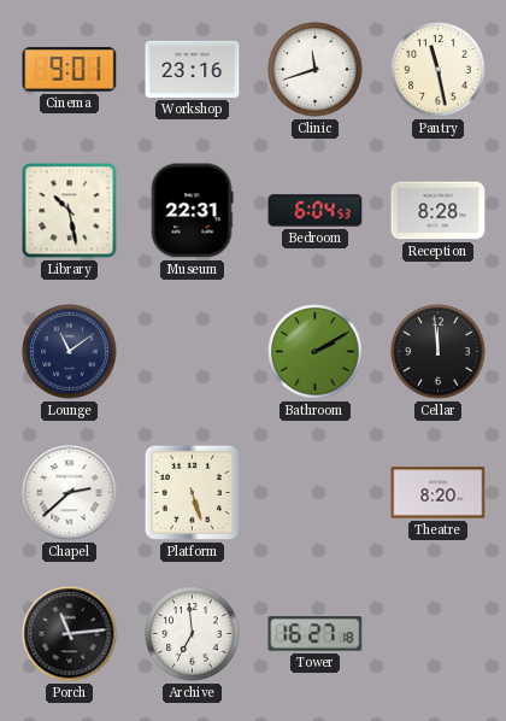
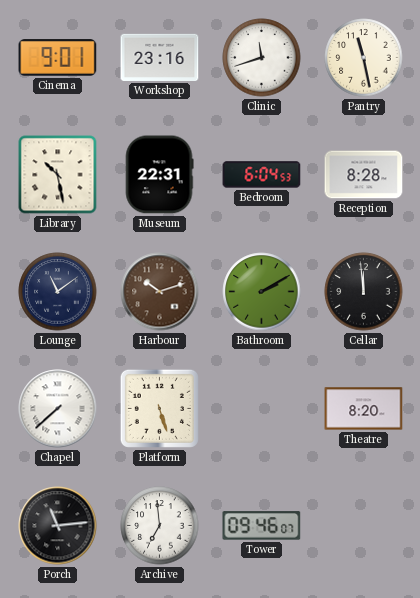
Harbour: none -> 10:12
Chapel: 2:38 -> 7:38
Tower: 16:27 -> 09:46
